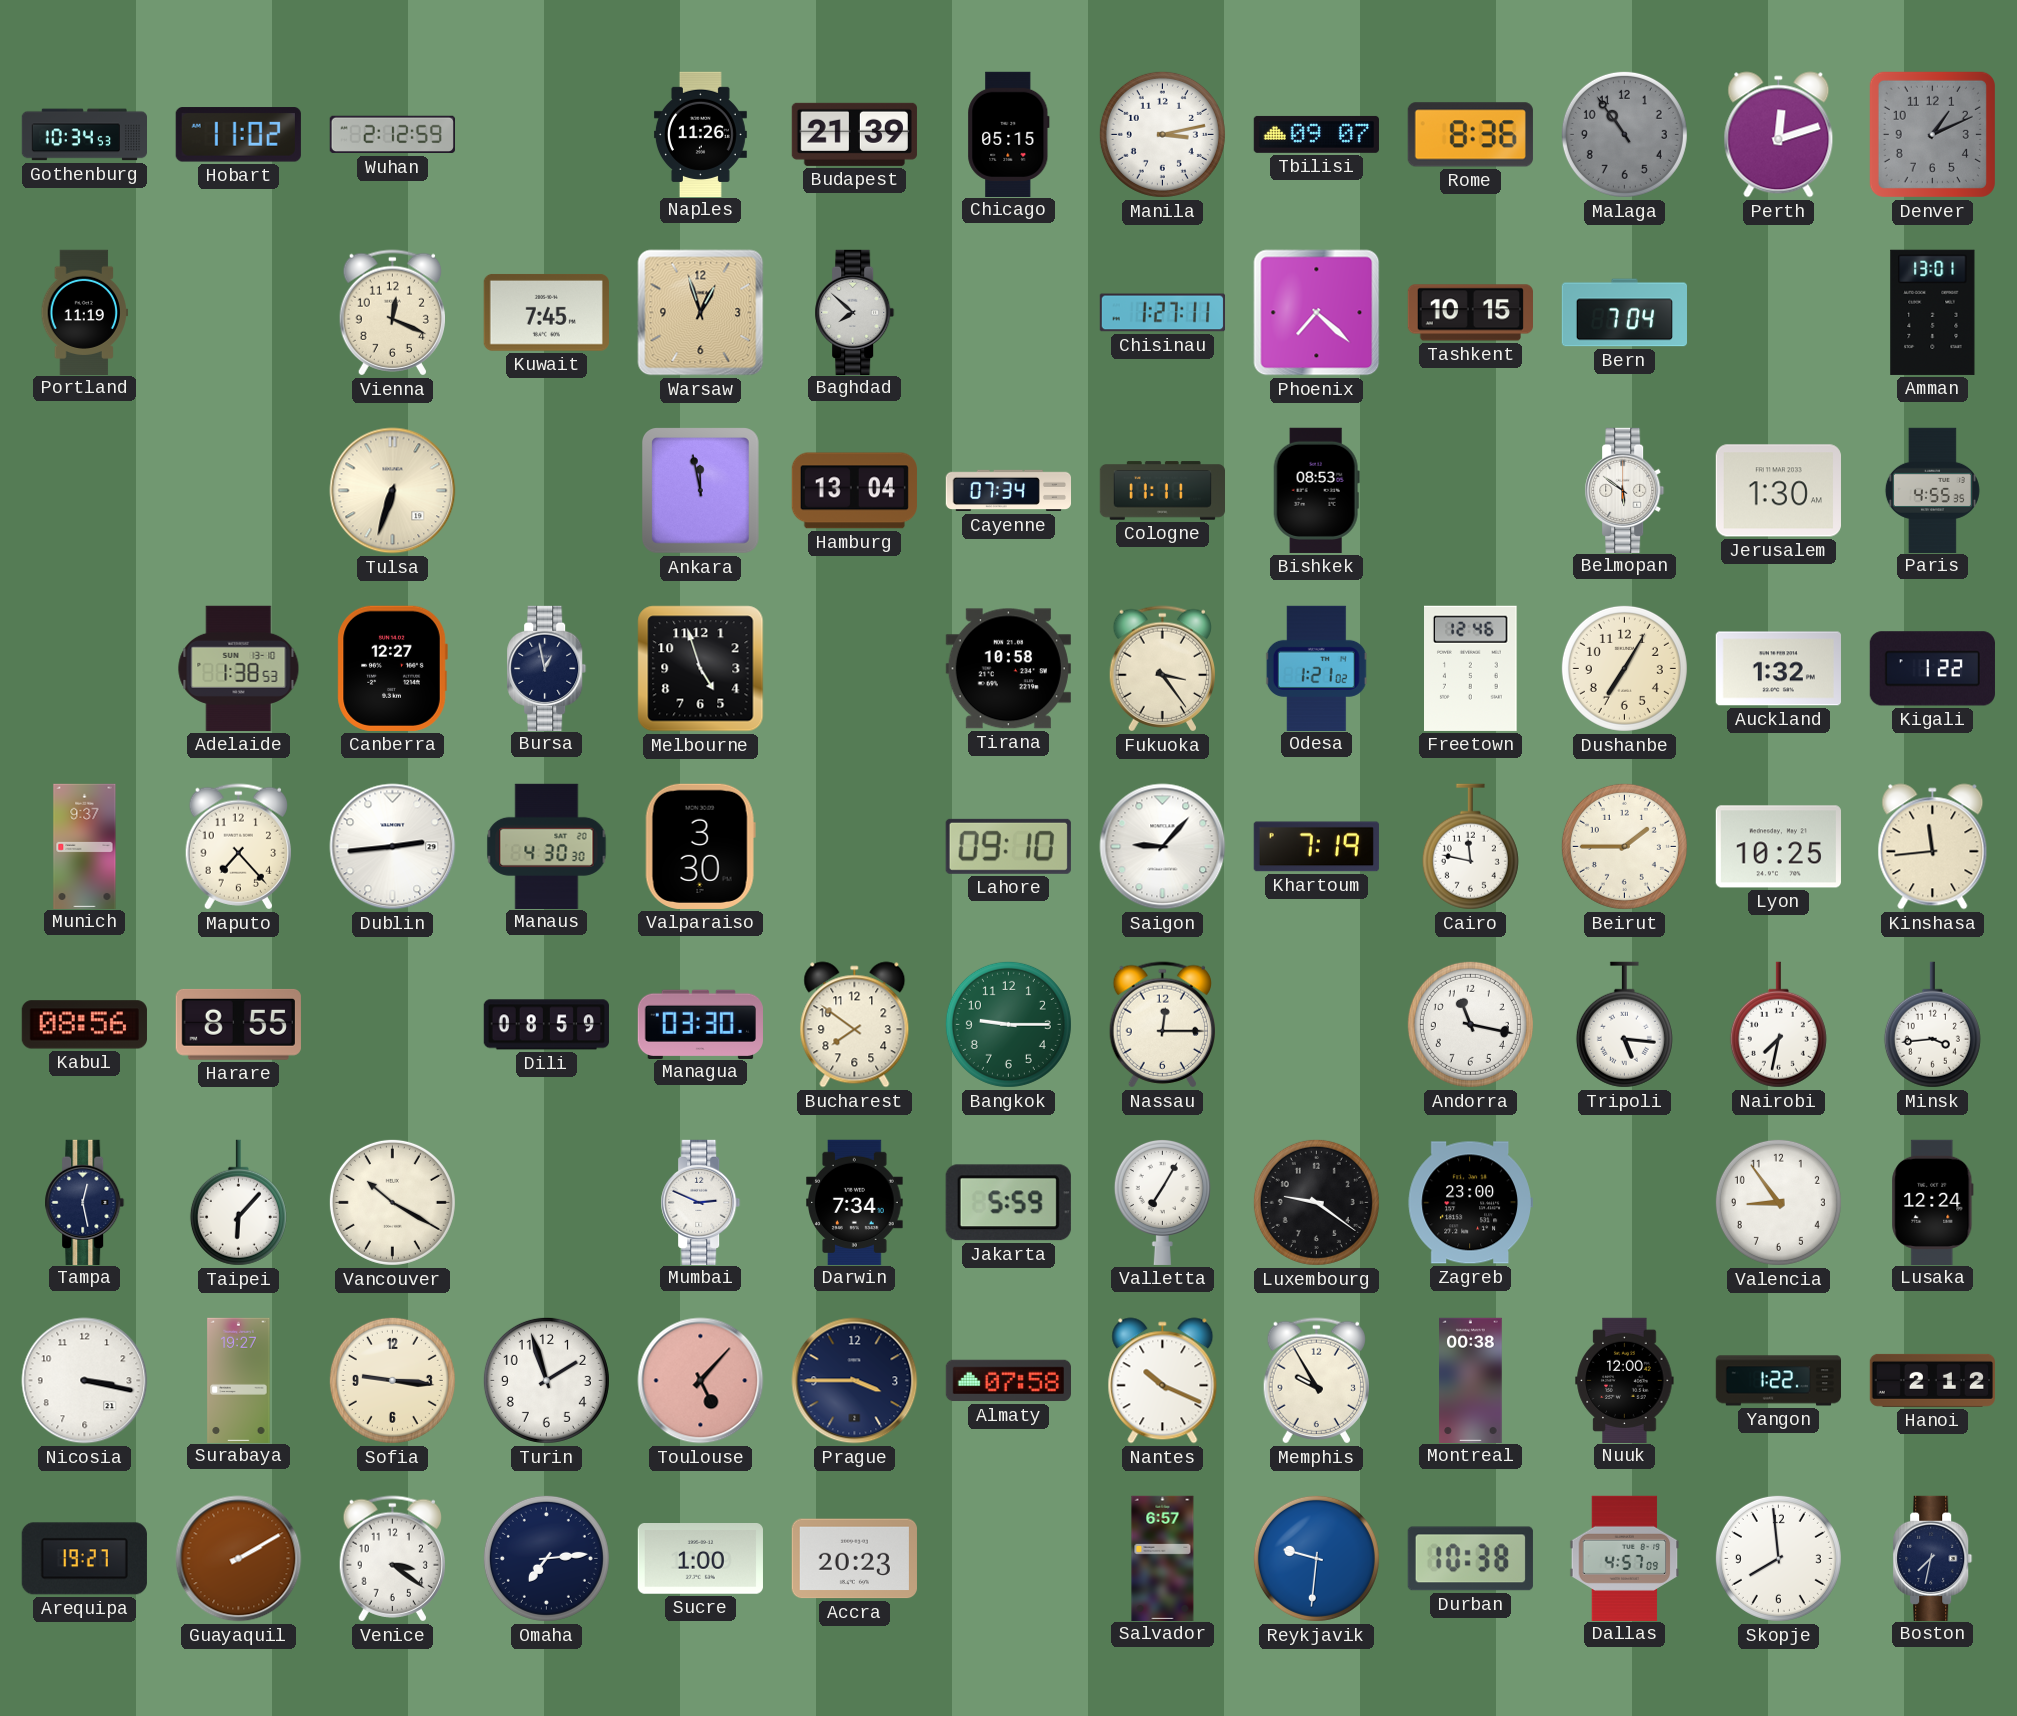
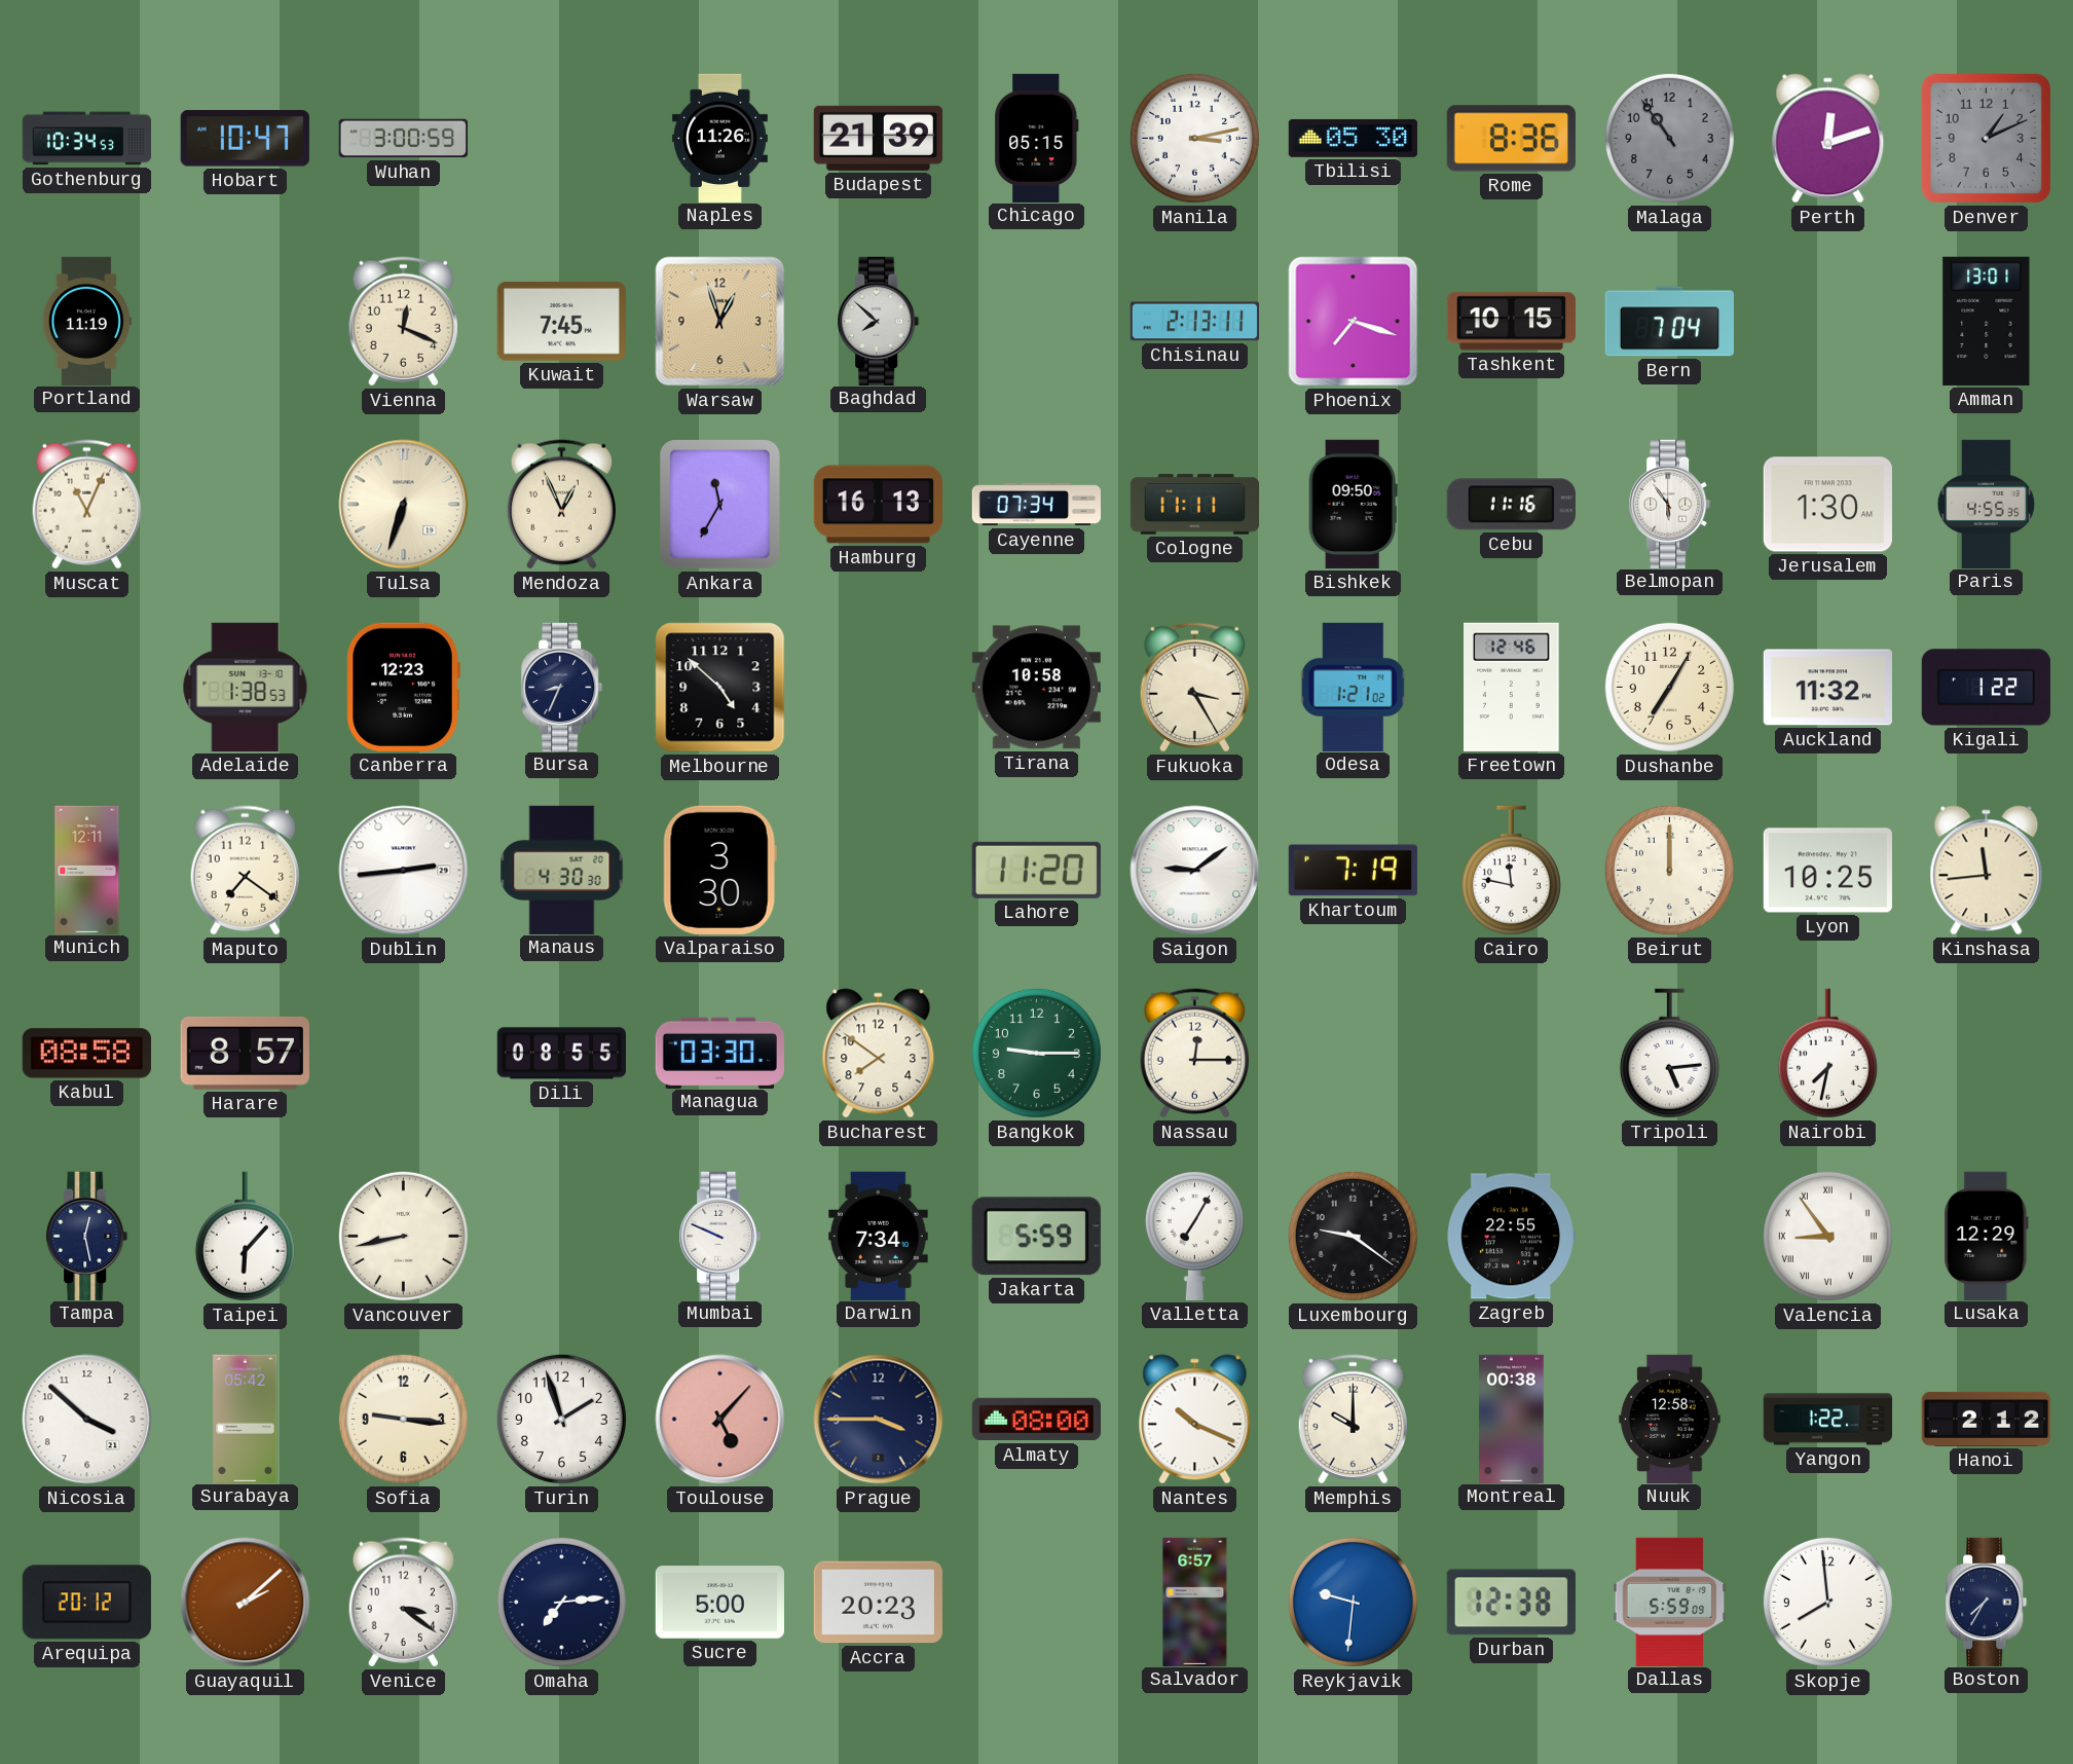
Hobart: 11:02 -> 10:47
Wuhan: 2:12 -> 3:00
Tbilisi: 09:07 -> 05:30
Chisinau: 1:27 -> 2:13
Phoenix: 7:22 -> 7:18
Muscat: none -> 11:04
Mendoza: none -> 12:56
Ankara: 11:58 -> 11:35
Hamburg: 13:04 -> 16:13
Bishkek: 08:53 -> 09:50
Cebu: none -> 11:16
Belmopan: 5:51 -> 5:54
Canberra: 12:27 -> 12:23
Bursa: 12:58 -> 8:34
Melbourne: 4:57 -> 4:52
Fukuoka: 3:24 -> 3:25
Auckland: 1:32 -> 11:32
Munich: 9:37 -> 12:11
Maputo: 7:23 -> 7:21
Lahore: 09:10 -> 11:20
Saigon: 9:07 -> 9:09
Beirut: 1:45 -> 12:00
Kabul: 08:56 -> 08:58
Harare: 8:55 -> 8:57
Dili: 08:59 -> 08:55
Andorra: 11:17 -> none
Tripoli: 5:16 -> 5:14
Minsk: 3:44 -> none
Vancouver: 10:20 -> 8:43
Mumbai: 2:49 -> 9:49
Zagreb: 23:00 -> 22:55
Valencia numerals: Arabic -> Roman
Lusaka: 12:24 -> 12:29
Nicosia: 3:17 -> 3:52
Surabaya: 19:27 -> 05:42
Almaty: 07:58 -> 08:00
Memphis: 9:55 -> 10:00
Nuuk: 12:00 -> 12:58
Arequipa: 19:27 -> 20:12
Guayaquil: 2:10 -> 2:08
Sucre: 1:00 -> 5:00
Durban: 10:38 -> 12:38
Dallas: 4:57 -> 5:59
Boston: 7:32 -> 7:35
